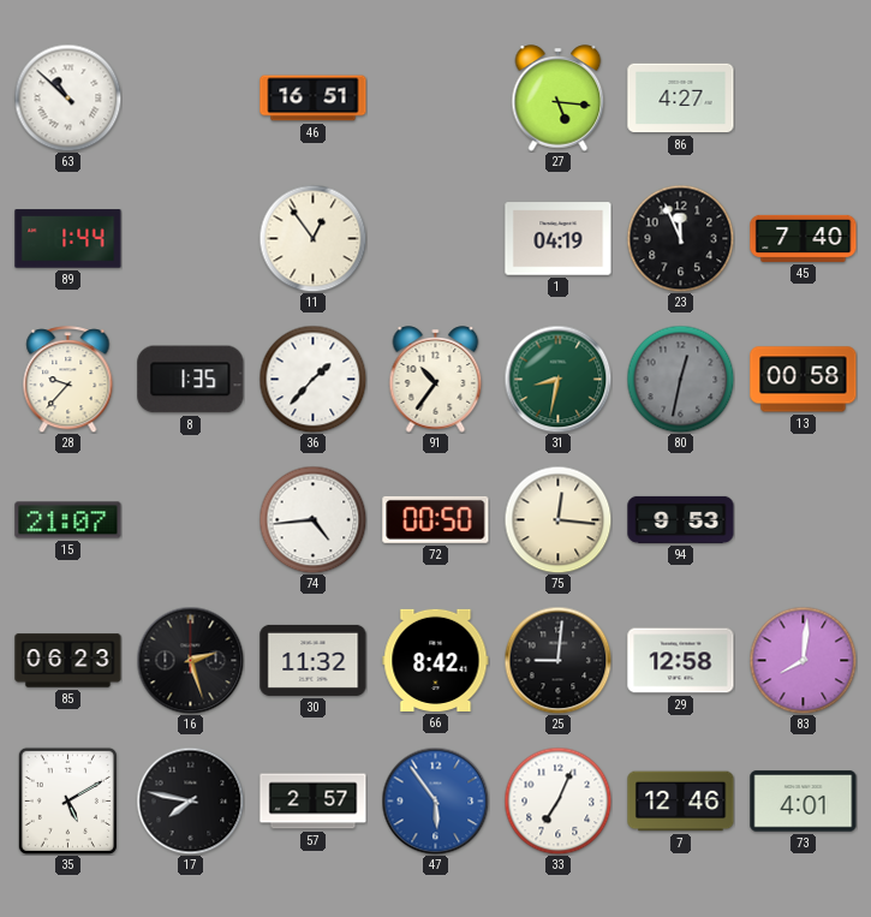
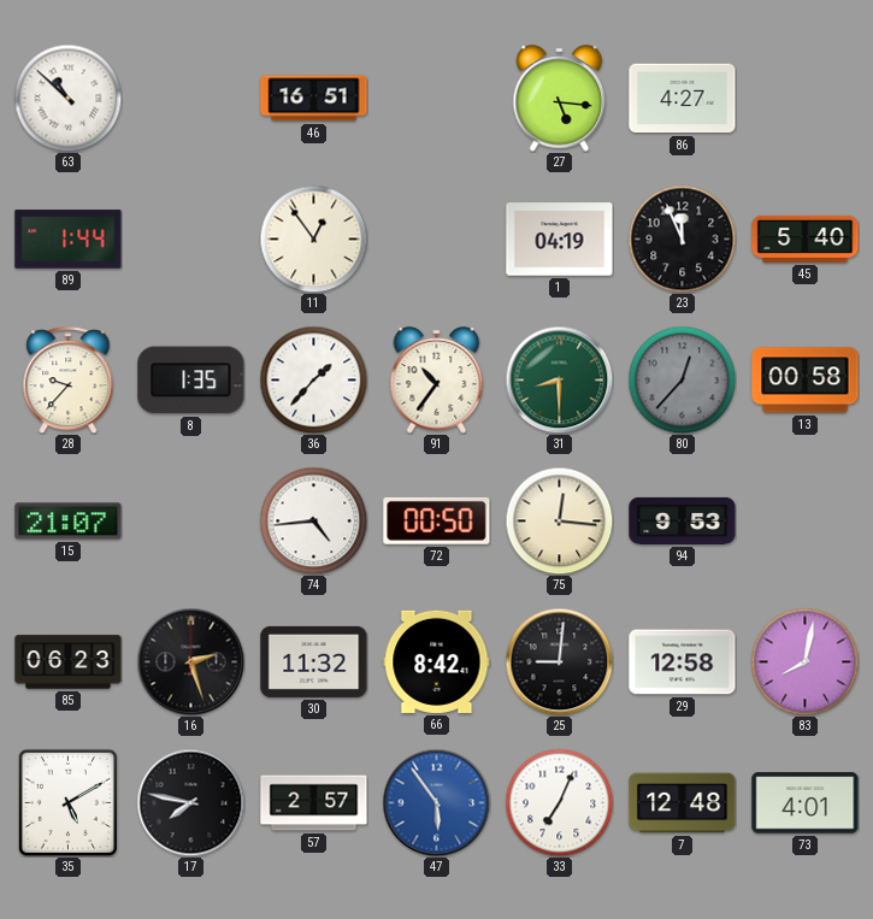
45: 7:40 -> 5:40
31: 8:32 -> 8:30
80: 12:32 -> 12:37
83: 8:01 -> 8:02
7: 12:46 -> 12:48
